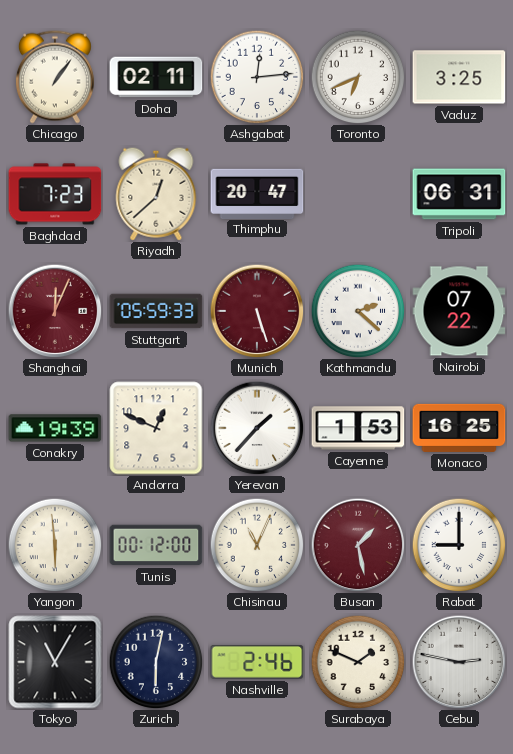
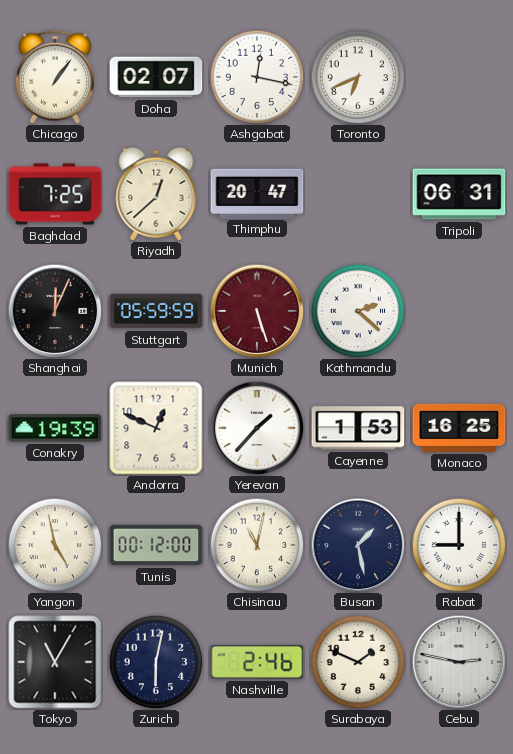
Doha: 02:11 -> 02:07
Ashgabat: 12:14 -> 12:17
Vaduz: 3:25 -> none
Baghdad: 7:23 -> 7:25
Shanghai dial: burgundy -> black
Stuttgart: 05:59:33 -> 05:59:59
Nairobi: 07:22 -> none
Yangon: 5:59 -> 4:58
Chisinau: 11:04 -> 11:02
Busan dial: burgundy -> navy
